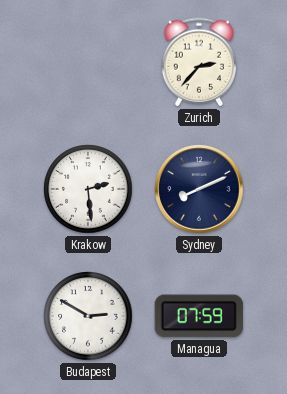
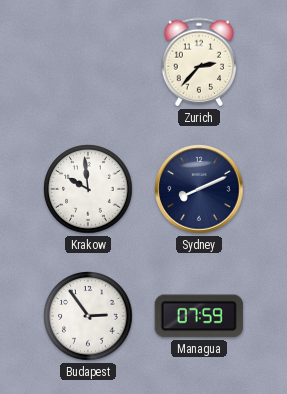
Krakow: 2:29 -> 9:59
Budapest: 2:50 -> 2:54
